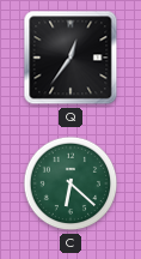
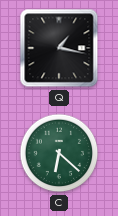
Q: 12:36 -> 1:17
